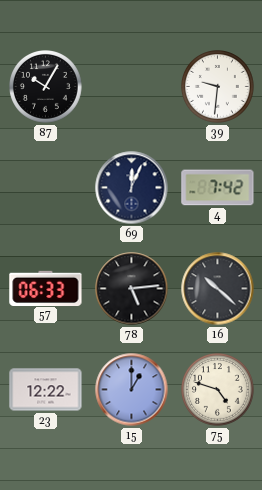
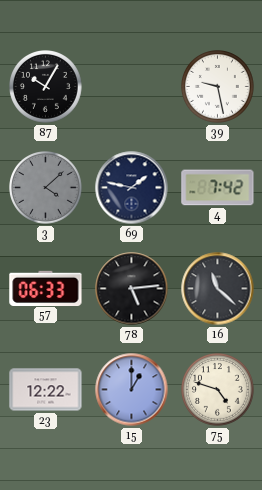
39: 9:31 -> 9:28
3: none -> 4:08
69: 12:04 -> 1:47
16: 10:22 -> 11:22
